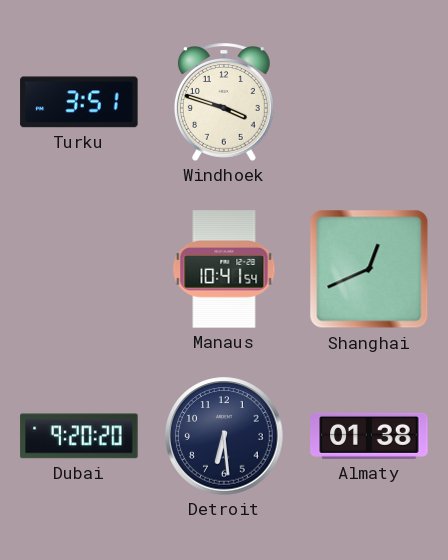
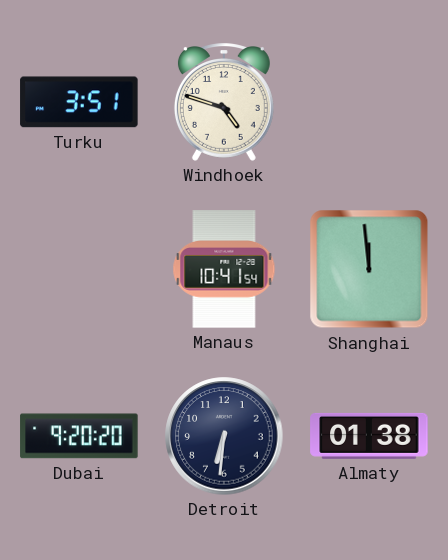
Windhoek: 3:48 -> 4:48
Shanghai: 12:41 -> 11:59
Detroit: 6:29 -> 6:31
